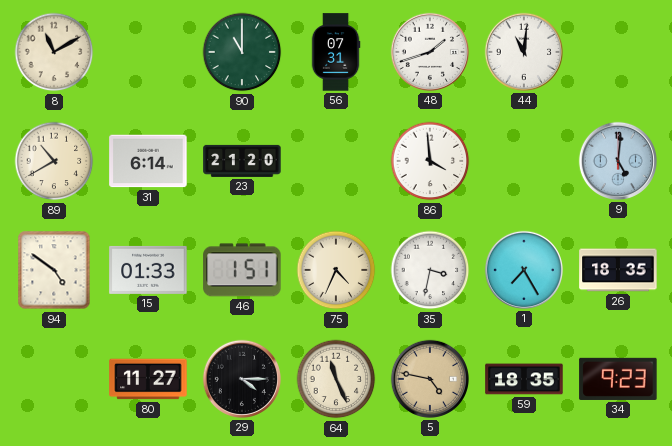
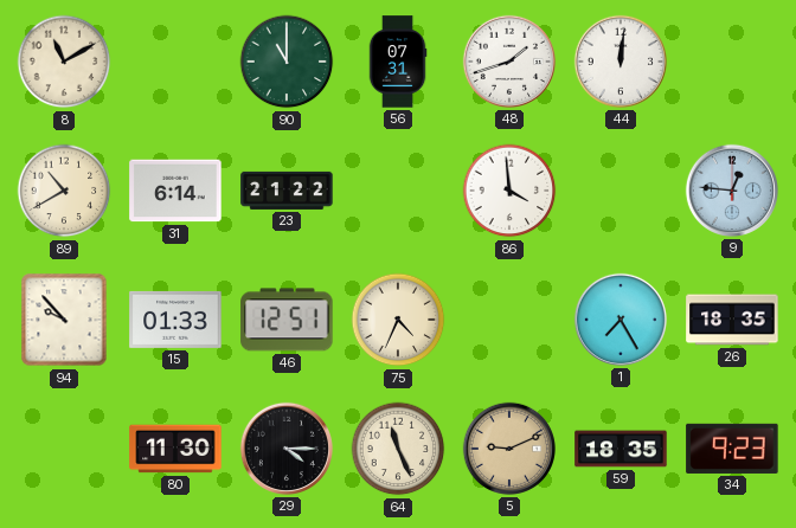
44: 11:01 -> 12:01
23: 21:20 -> 21:22
9: 5:01 -> 12:46
94: 4:51 -> 9:53
46: 1:51 -> 12:51
35: 3:32 -> none
80: 11:27 -> 11:30
5: 4:47 -> 9:11
